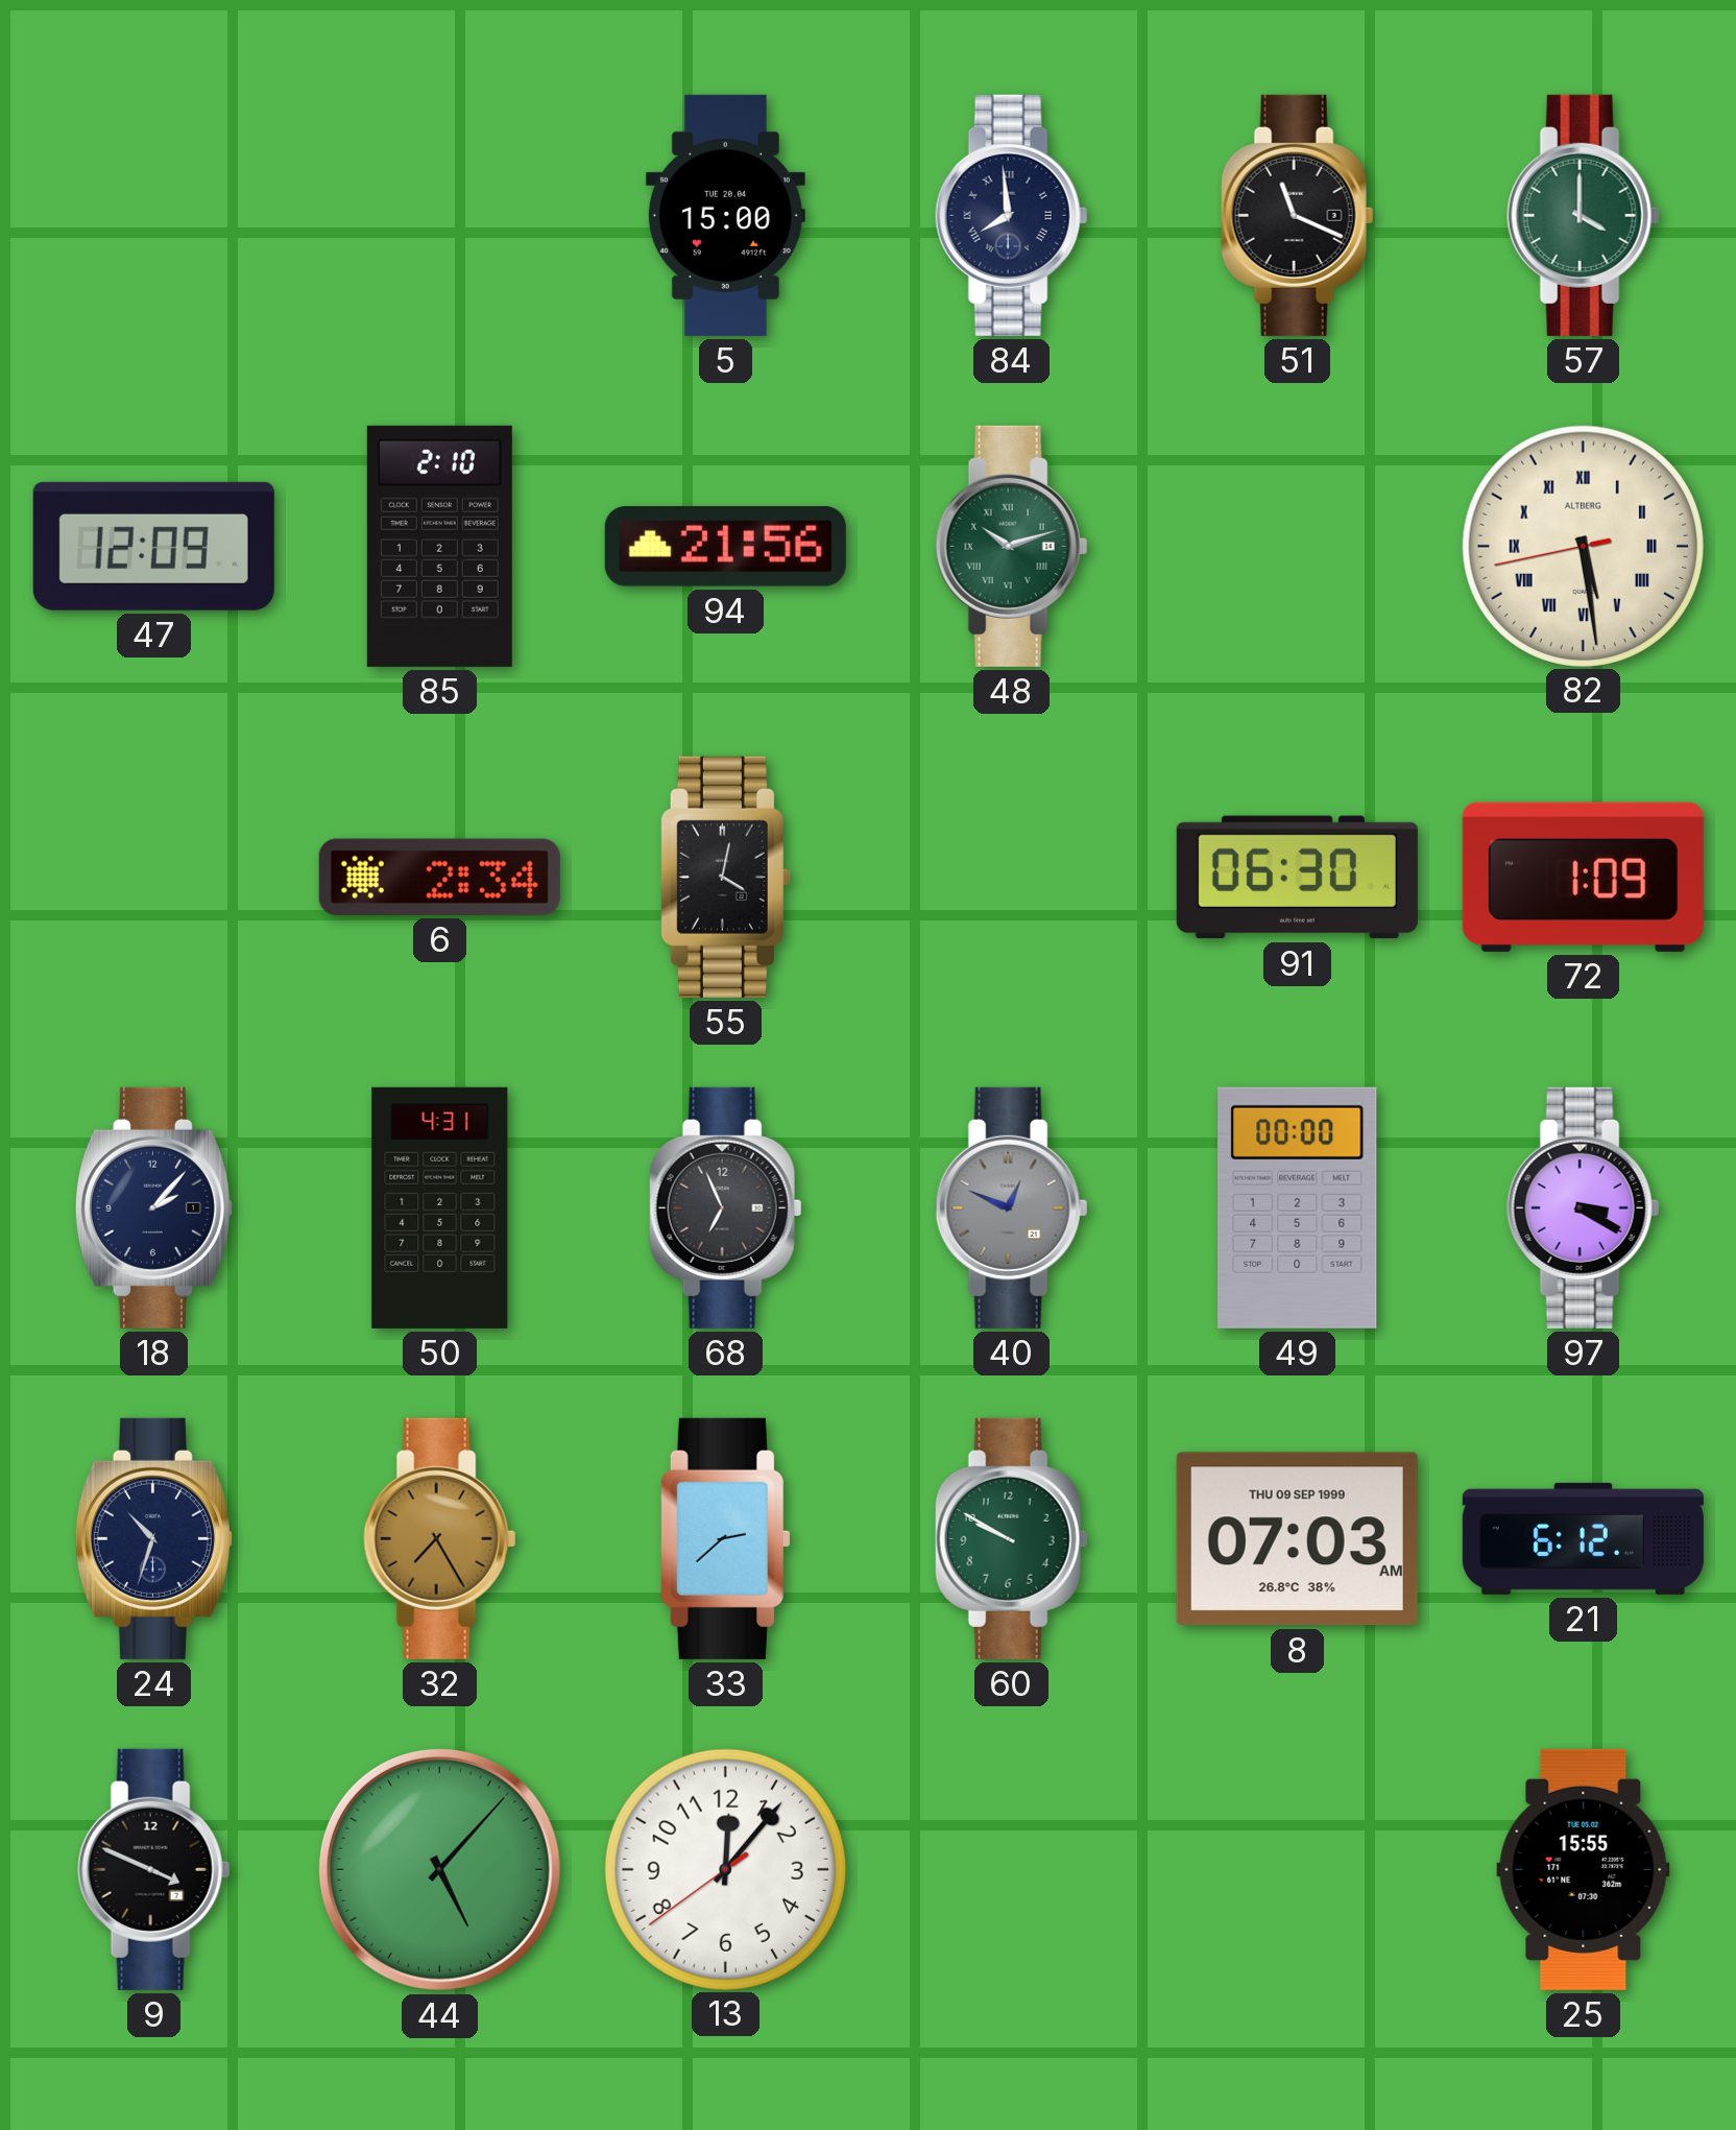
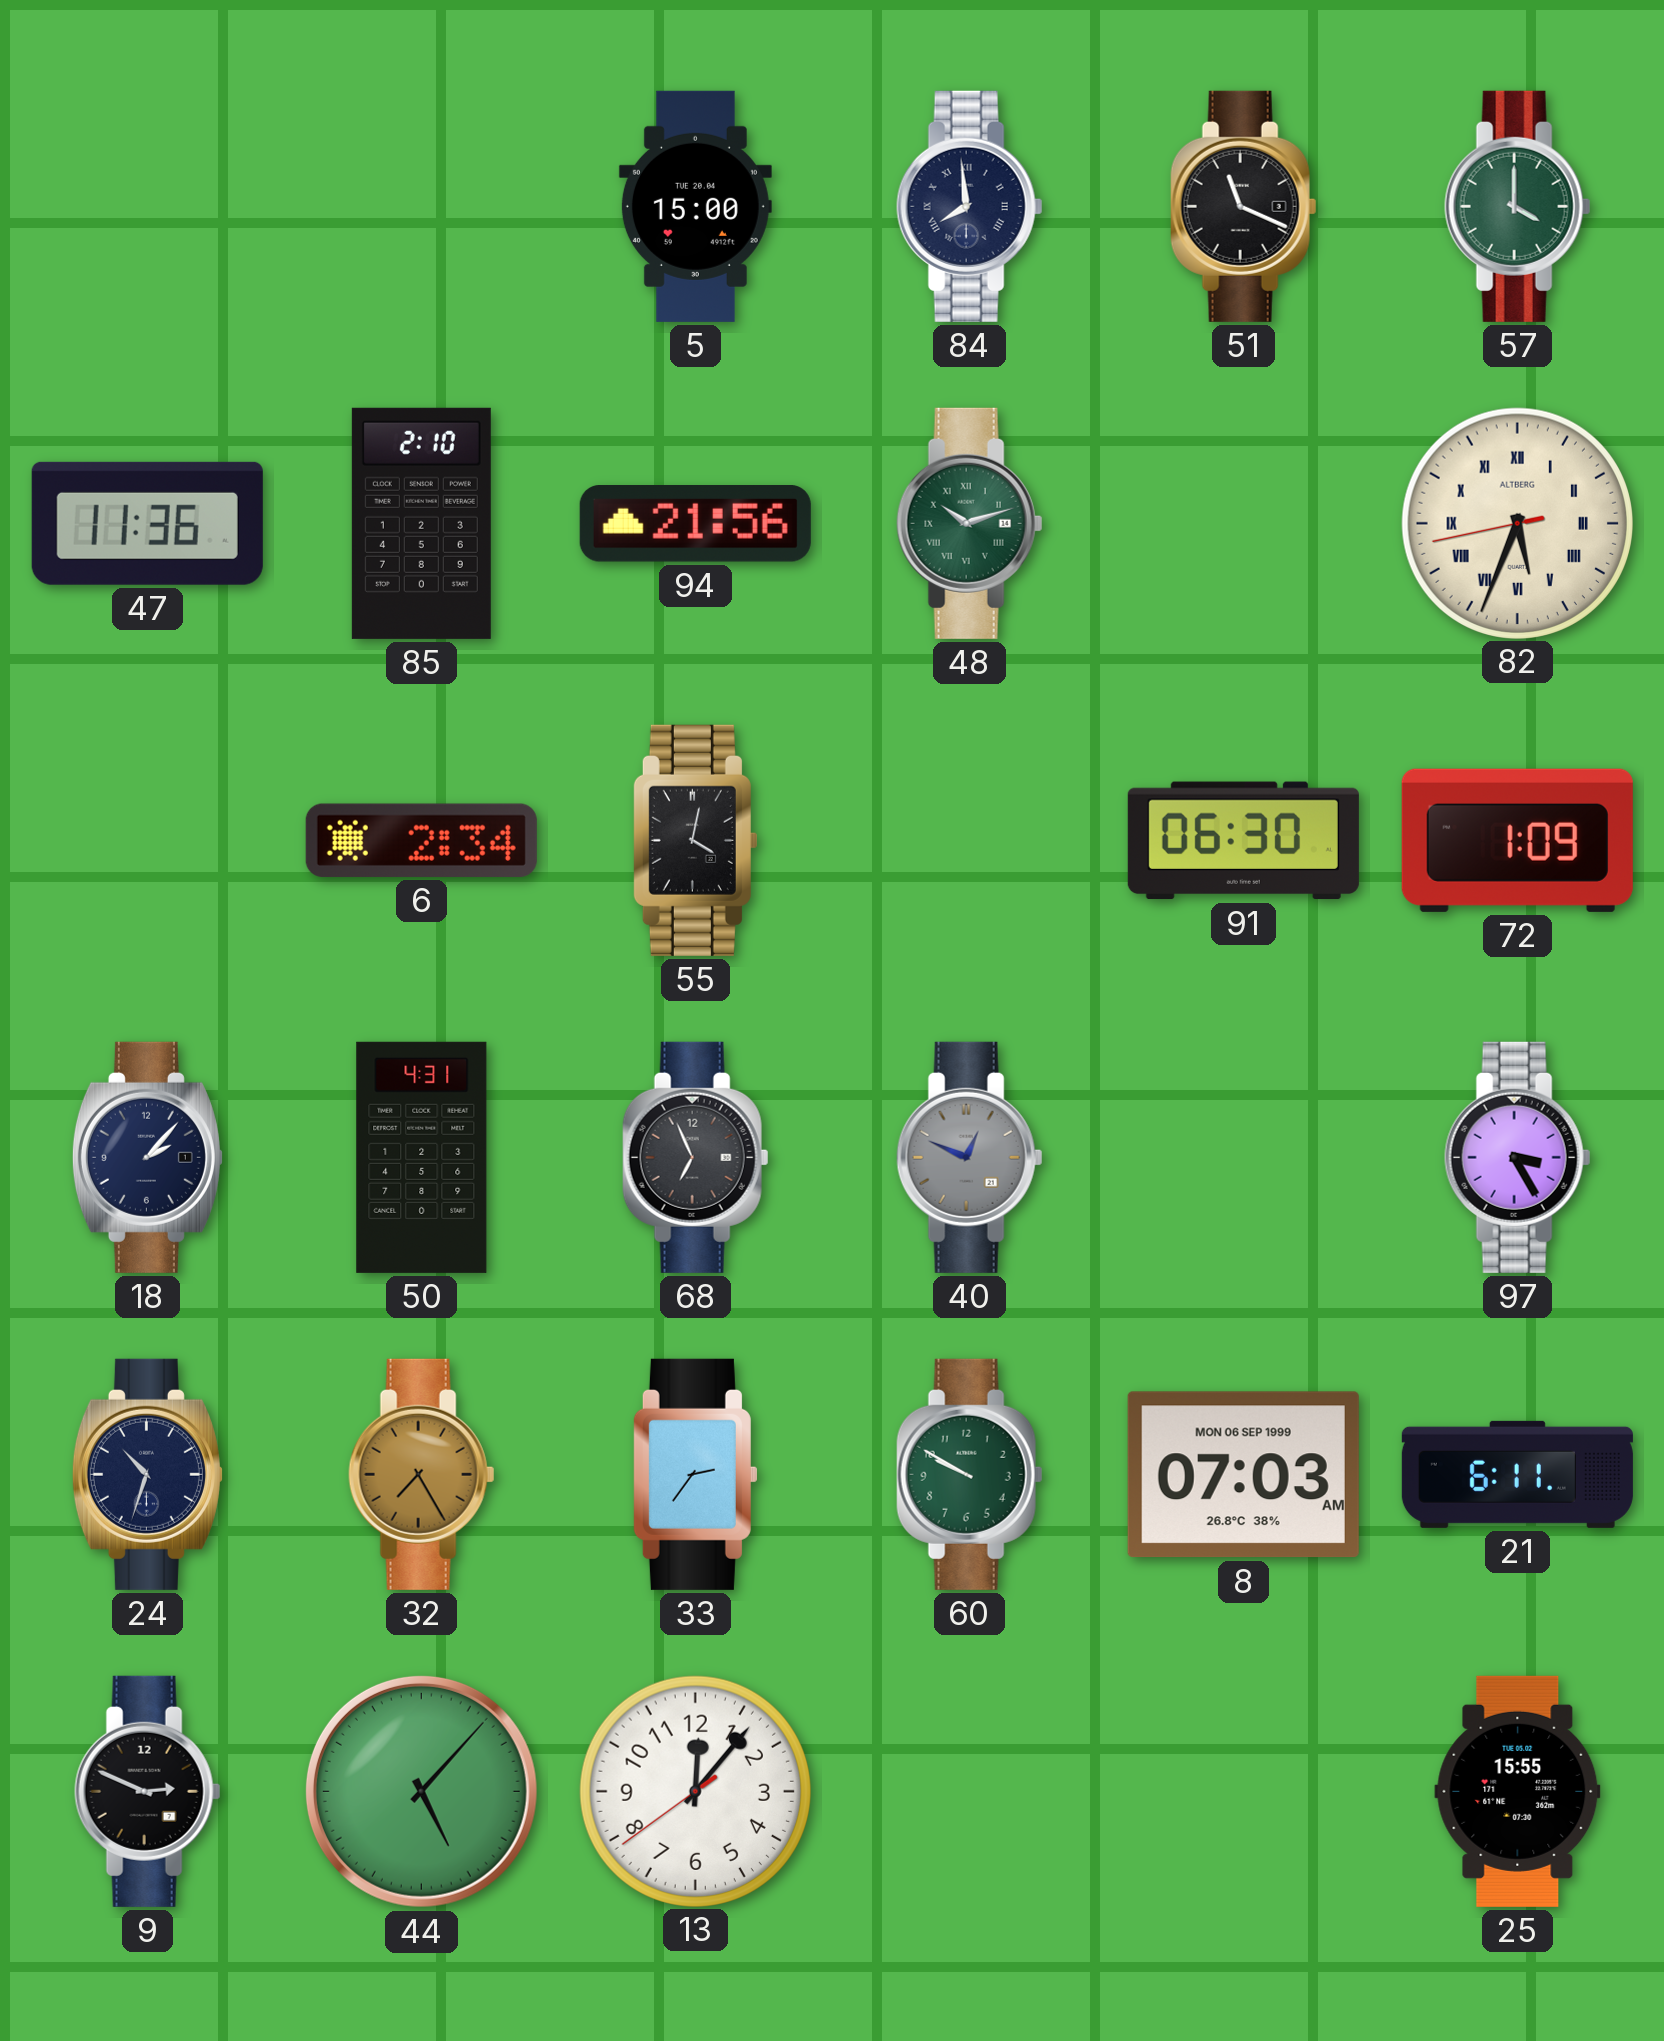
47: 12:09 -> 11:36
82: 5:28 -> 5:33
49: 00:00 -> none
97: 3:20 -> 3:25
33: 2:38 -> 2:36
8 date: THU 09 SEP 1999 -> MON 06 SEP 1999
21: 6:12 -> 6:11
9: 3:49 -> 2:49
